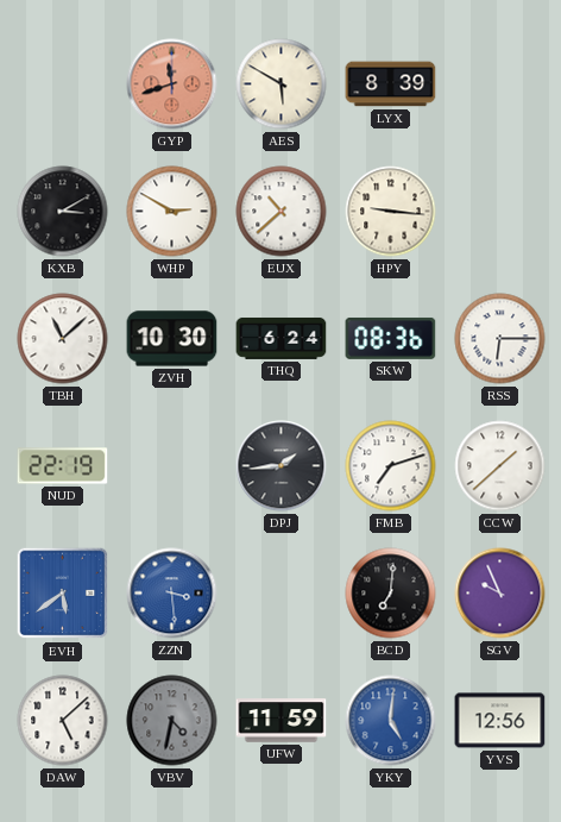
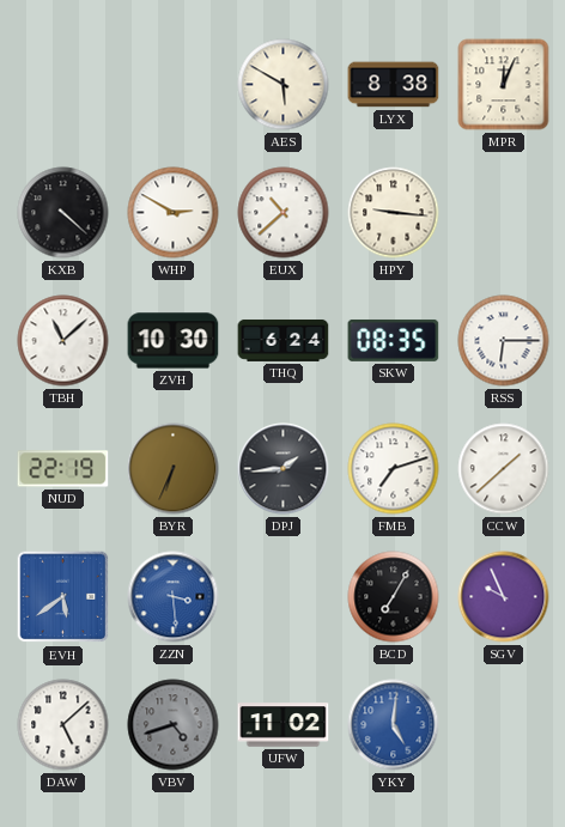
GYP: 11:42 -> none
LYX: 8:39 -> 8:38
MPR: none -> 12:04
KXB: 3:10 -> 4:22
SKW: 08:36 -> 08:35
BYR: none -> 6:34
BCD: 7:01 -> 7:05
VBV: 4:32 -> 4:42
UFW: 11:59 -> 11:02
YVS: 12:56 -> none
